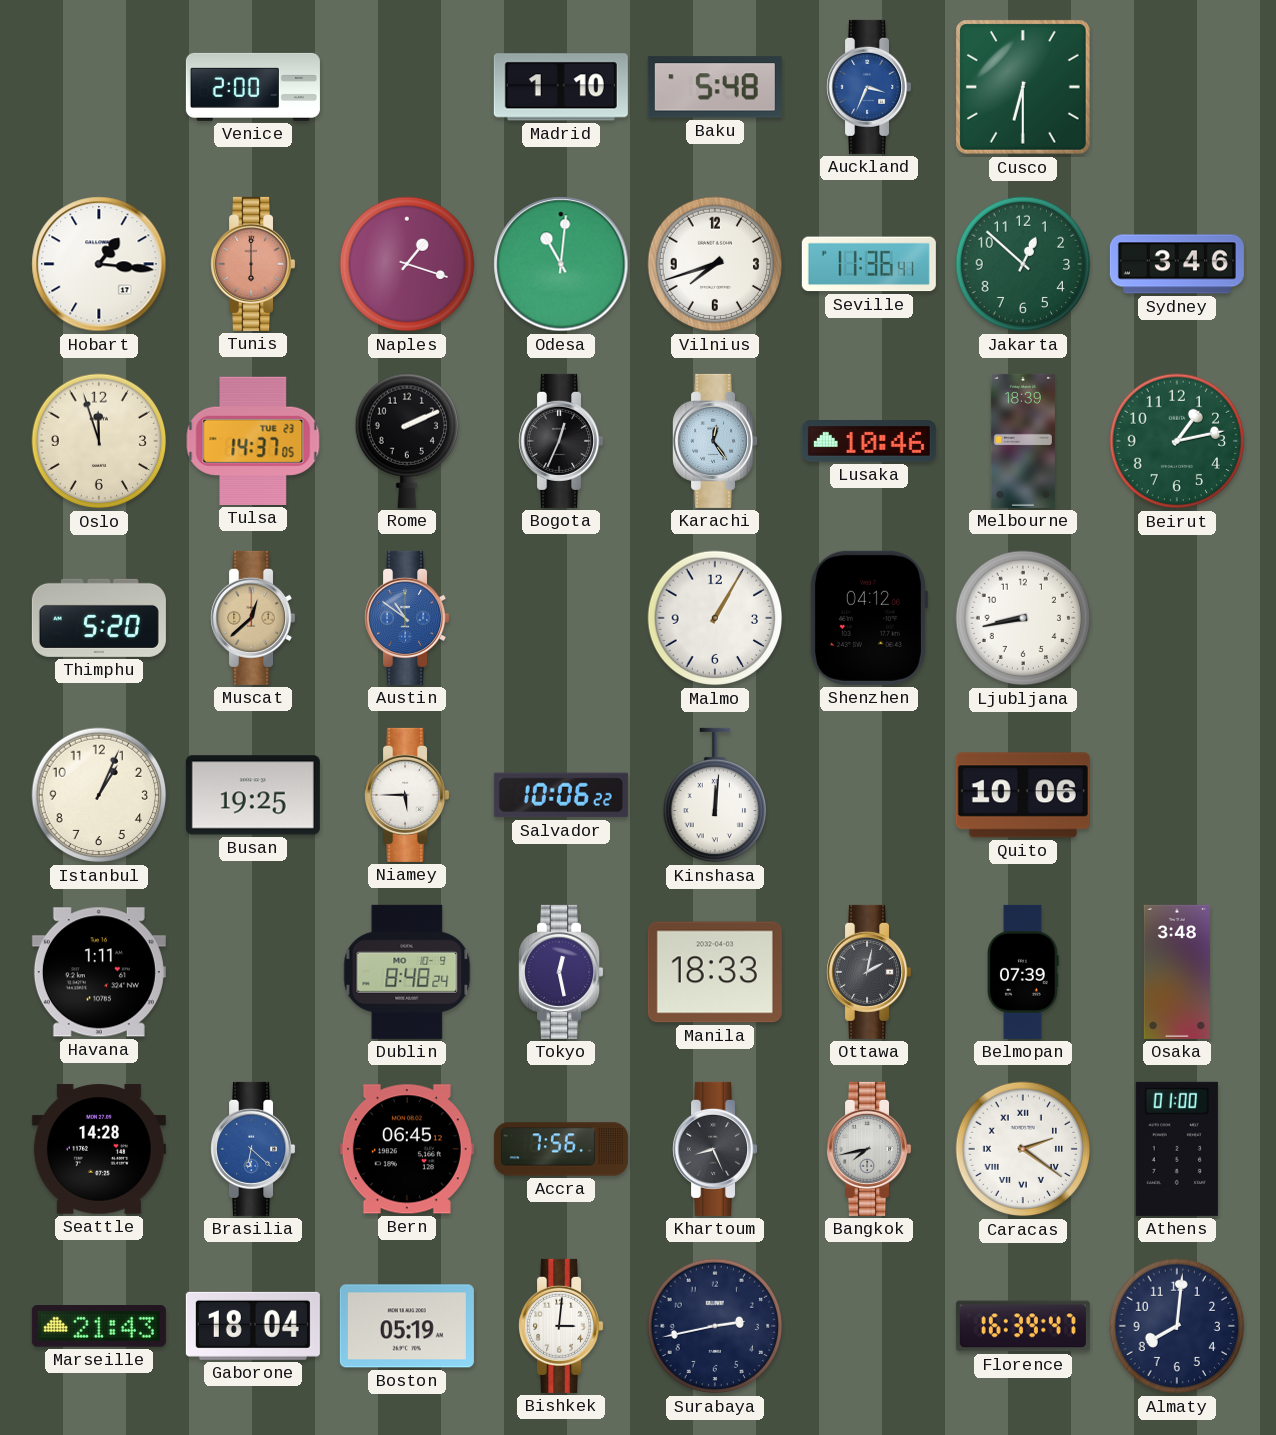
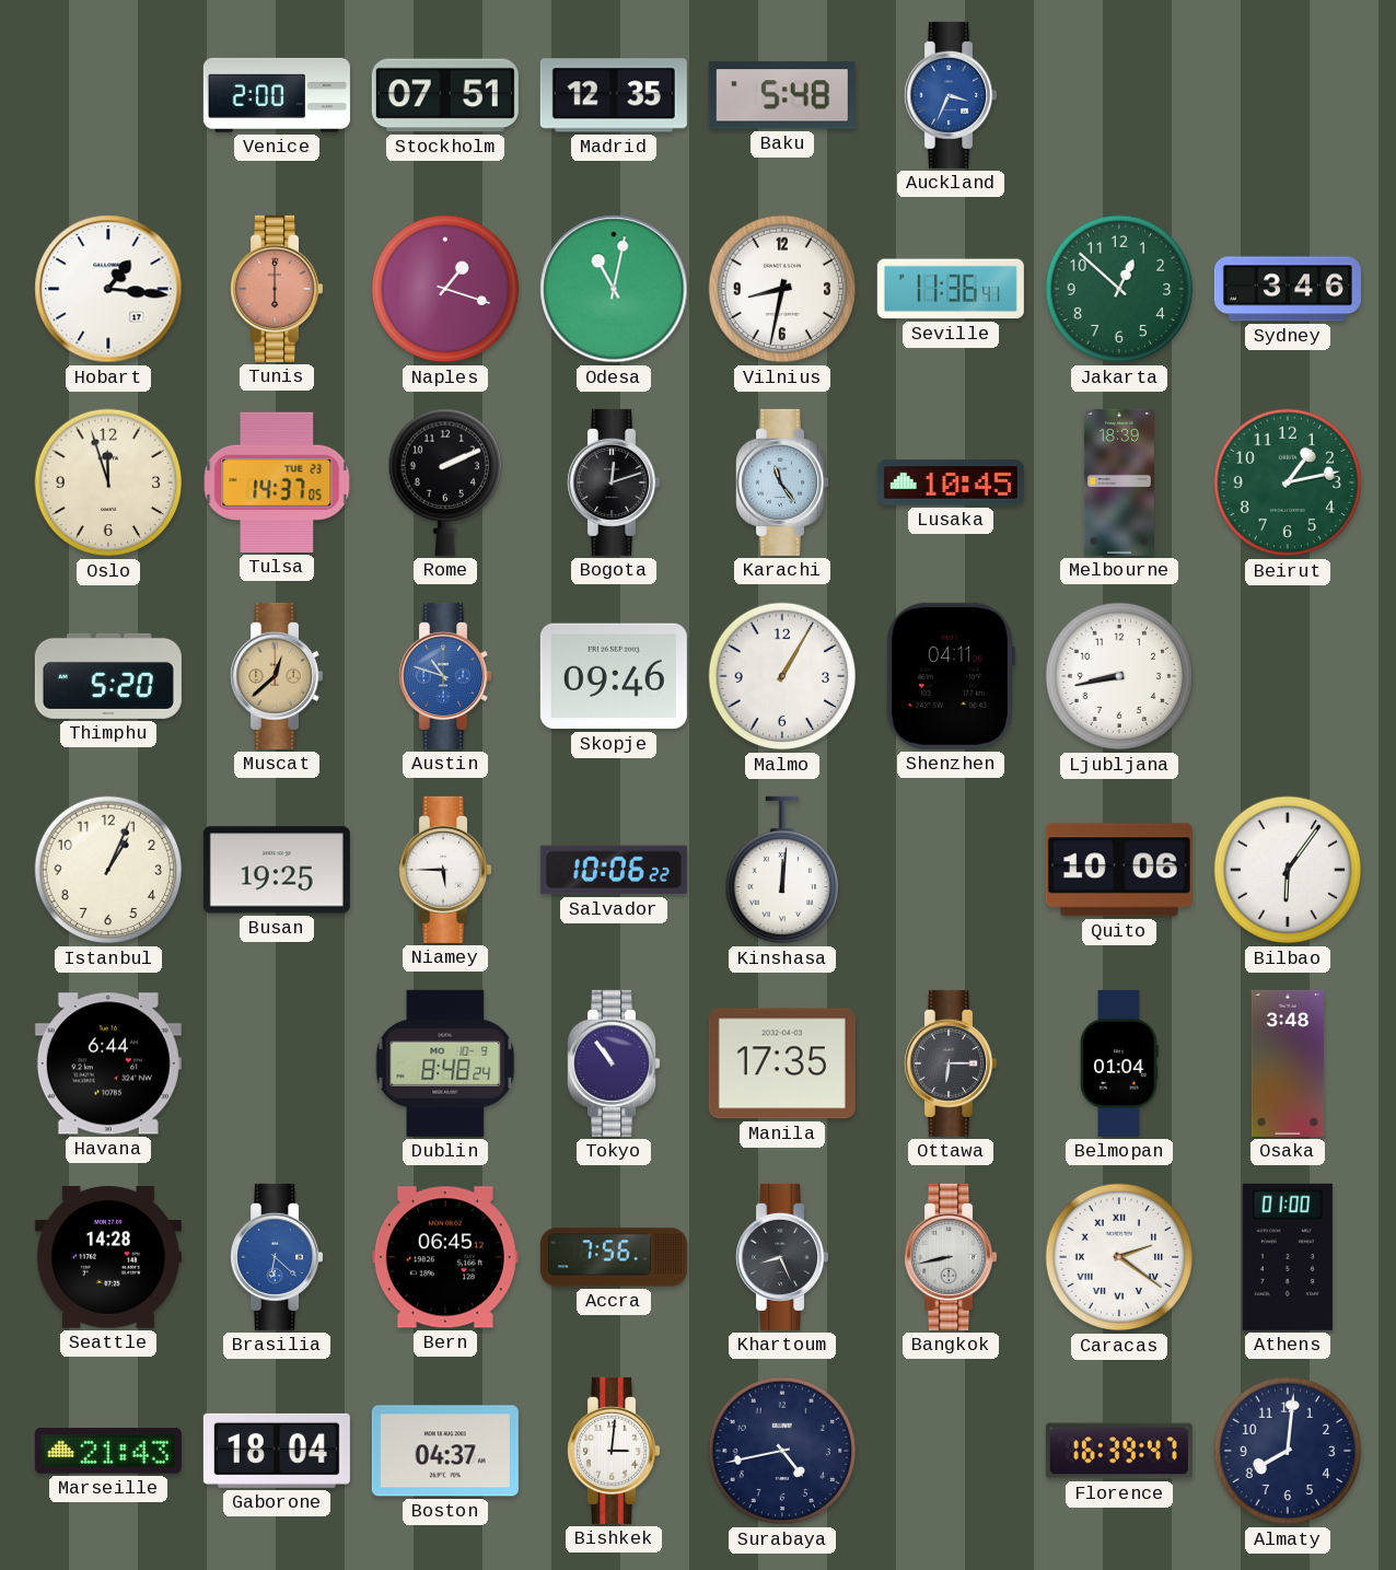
Stockholm: none -> 07:51
Madrid: 1:10 -> 12:35
Cusco: 6:30 -> none
Odesa: 11:01 -> 11:02
Vilnius: 7:42 -> 8:32
Bogota: 12:34 -> 12:12
Karachi: 12:24 -> 11:24
Lusaka: 10:46 -> 10:45
Austin: 10:51 -> 10:48
Skopje: none -> 09:46
Shenzhen: 04:12 -> 04:11
Bilbao: none -> 6:06
Havana: 1:11 -> 6:44
Tokyo: 12:28 -> 10:54
Manila: 18:33 -> 17:35
Ottawa: 2:02 -> 6:15
Belmopan: 07:39 -> 01:04
Bangkok: 7:43 -> 8:43
Boston: 05:19 -> 04:37
Surabaya: 2:43 -> 4:43
